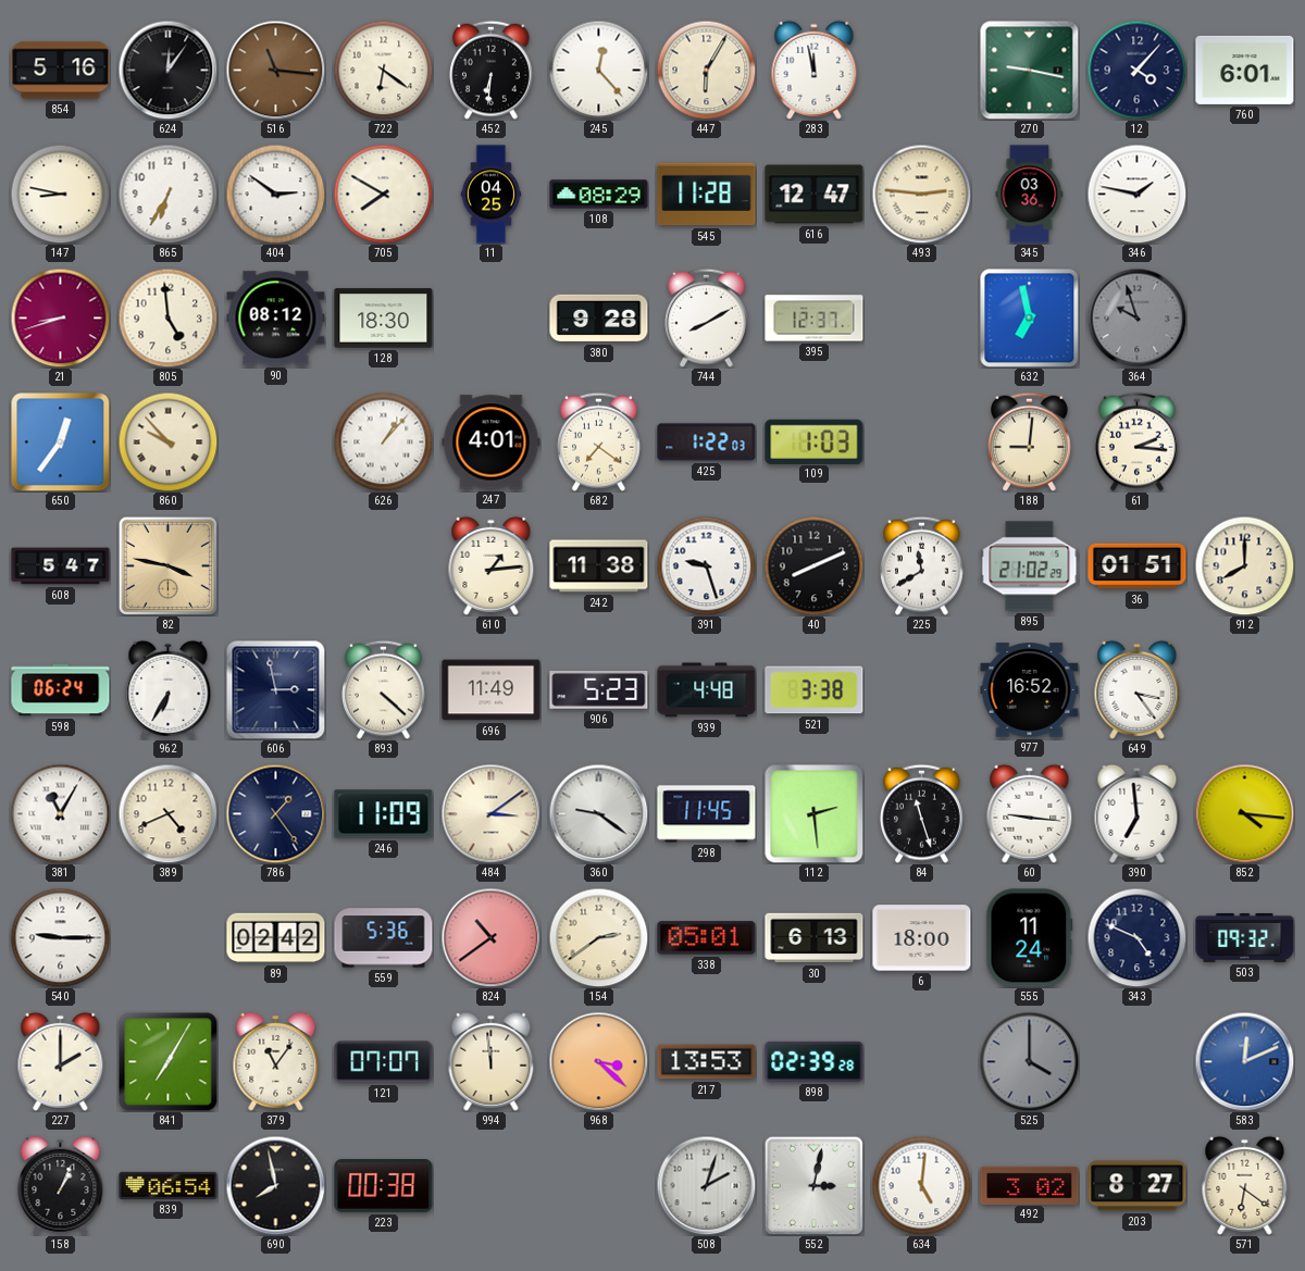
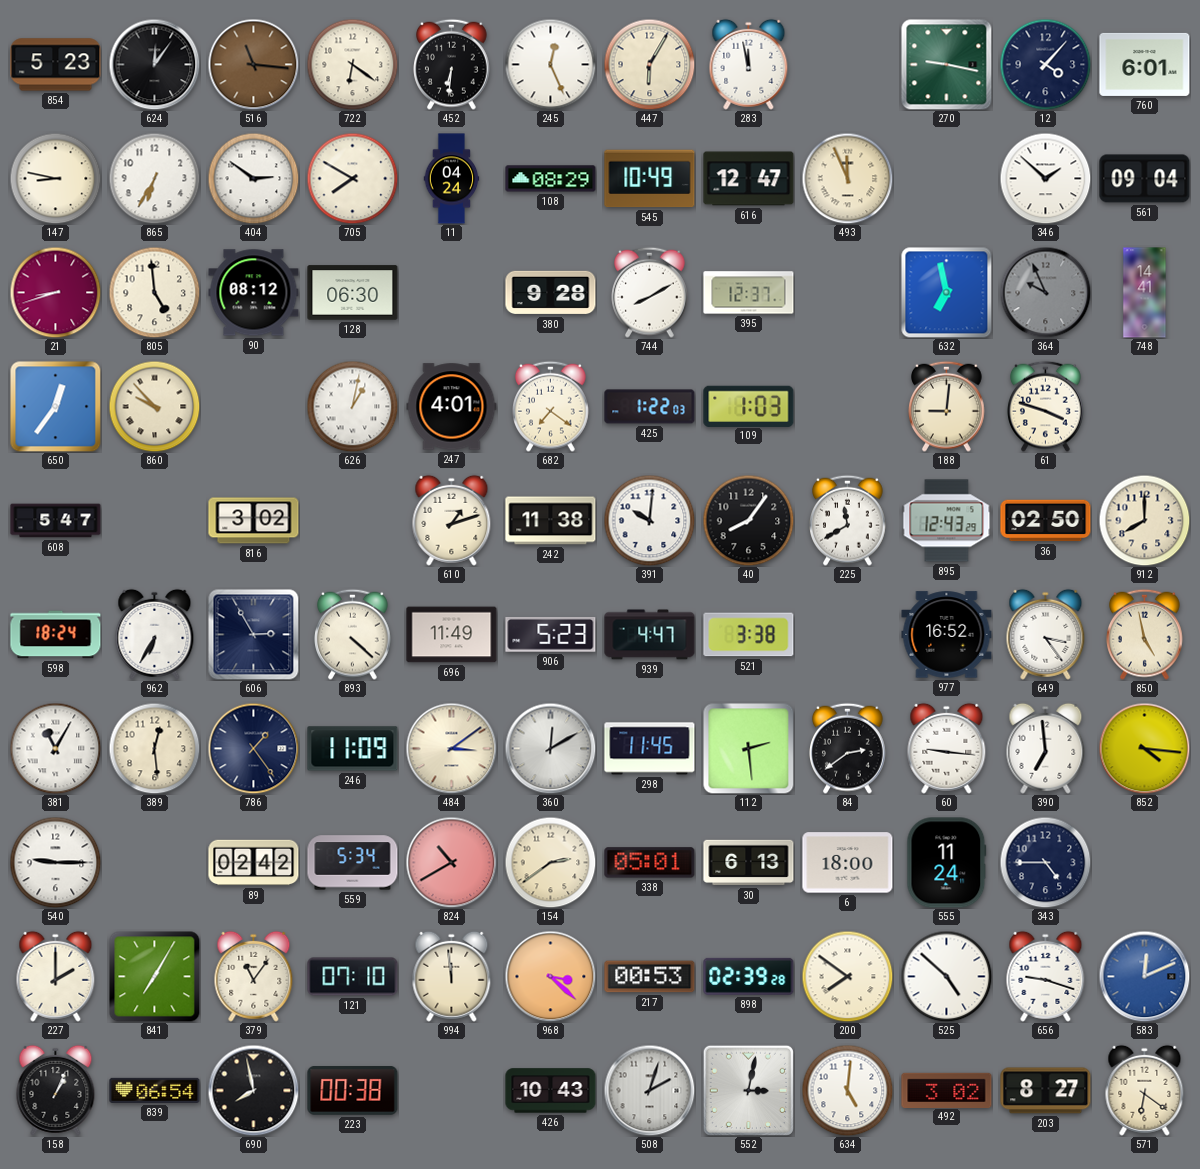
854: 5:16 -> 5:23
245: 12:23 -> 12:26
11: 04:25 -> 04:24
545: 11:28 -> 10:49
493: 2:46 -> 11:56
345: 03:36 -> none
346: 1:47 -> 1:52
561: none -> 09:04
128: 18:30 -> 06:30
364: 9:57 -> 9:56
748: none -> 14:41
626: 1:07 -> 1:02
61: 2:16 -> 3:48
82: 3:47 -> none
816: none -> 3:02
610: 1:14 -> 1:12
391: 9:27 -> 10:01
40: 8:11 -> 8:06
895: 21:02 -> 12:43
36: 01:51 -> 02:50
598: 06:24 -> 18:24
606: 2:58 -> 2:55
939: 4:48 -> 4:47
850: none -> 4:58
389: 4:41 -> 12:29
360: 9:21 -> 12:10
84: 11:27 -> 2:39
559: 5:36 -> 5:34
824: 10:39 -> 10:40
343: 4:49 -> 4:45
503: 09:32 -> none
121: 07:07 -> 07:10
217: 13:53 -> 00:53
200: none -> 7:51
525: 4:00 -> 4:52
525 dial: grey -> white
656: none -> 9:18
426: none -> 10:43
